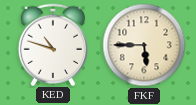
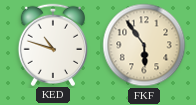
FKF: 5:45 -> 5:54
